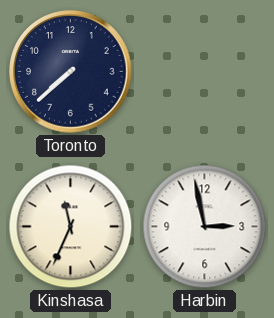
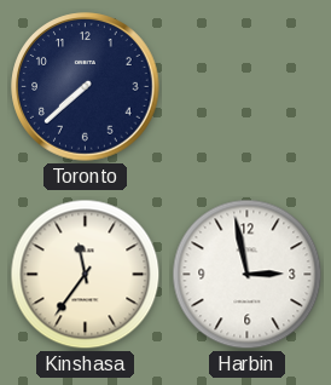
Kinshasa: 11:34 -> 11:36
